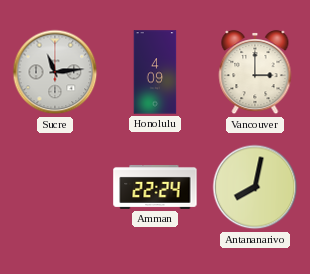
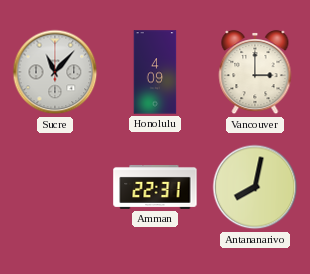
Sucre: 11:14 -> 11:07
Amman: 22:24 -> 22:31
